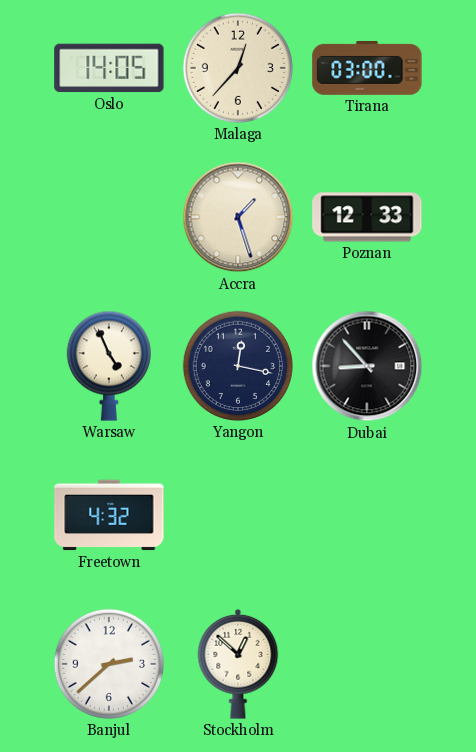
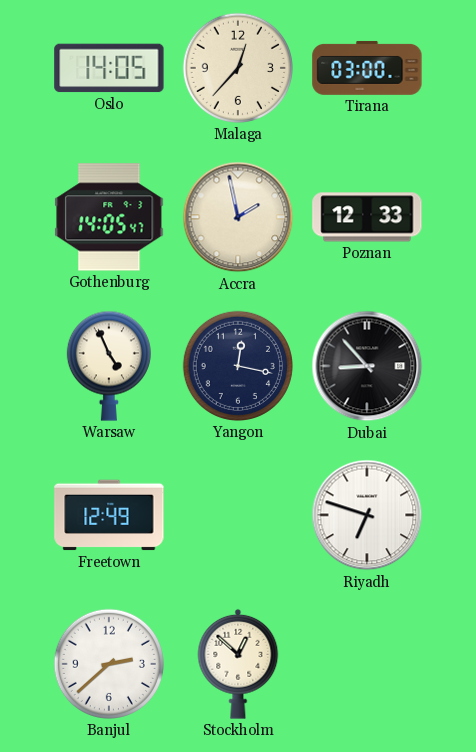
Gothenburg: none -> 14:05
Accra: 1:27 -> 1:58
Freetown: 4:32 -> 12:49
Riyadh: none -> 6:48
